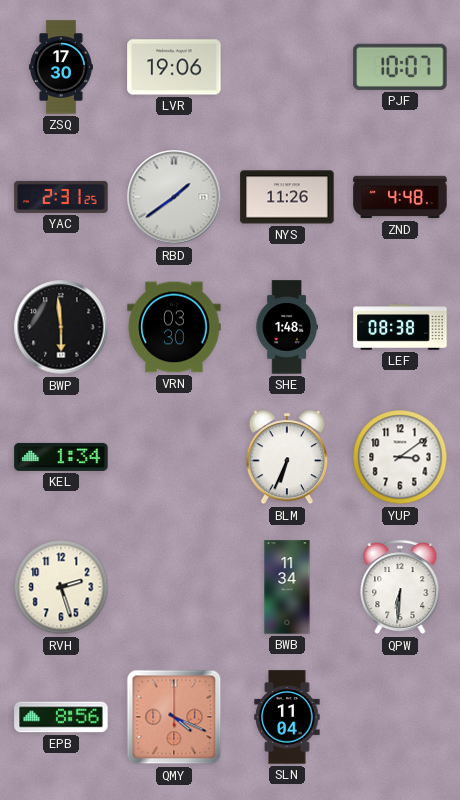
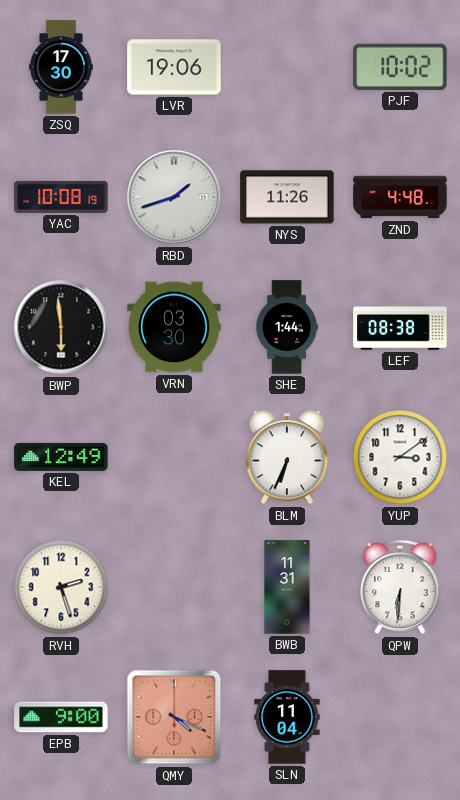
PJF: 10:07 -> 10:02
YAC: 2:31 -> 10:08
RBD: 1:39 -> 1:42
SHE: 1:48 -> 1:44
KEL: 1:34 -> 12:49
BWB: 11:34 -> 11:31
EPB: 8:56 -> 9:00
